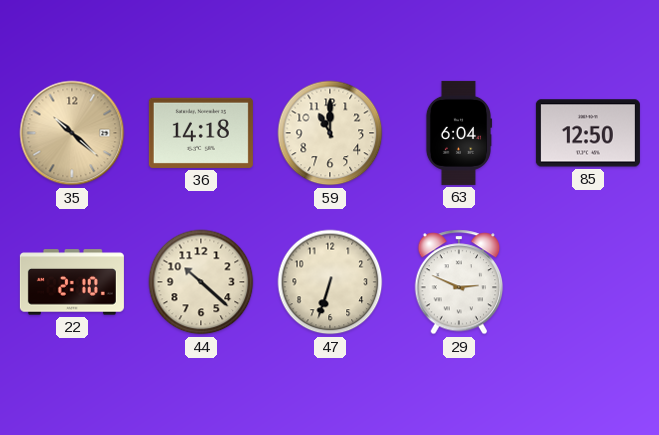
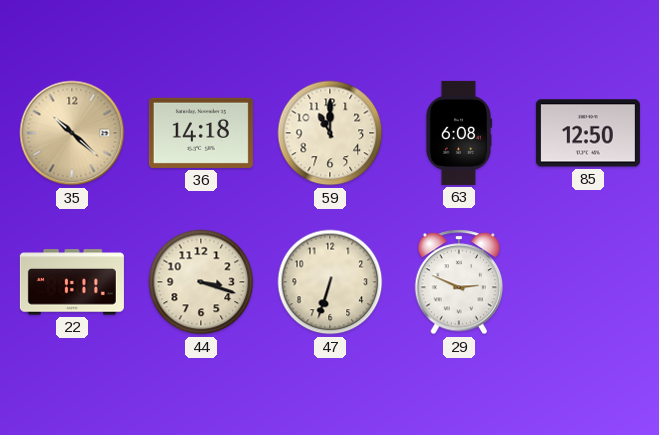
63: 6:04 -> 6:08
22: 2:10 -> 1:11
44: 10:22 -> 3:18
